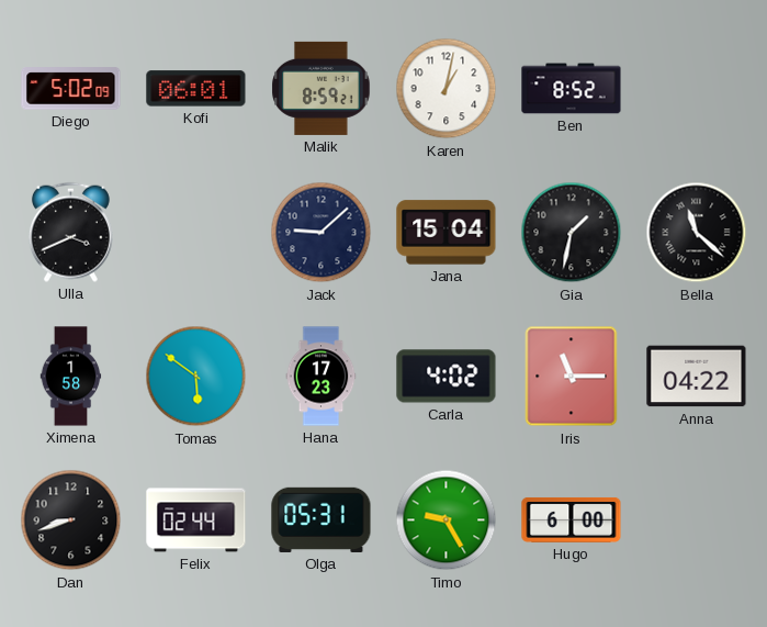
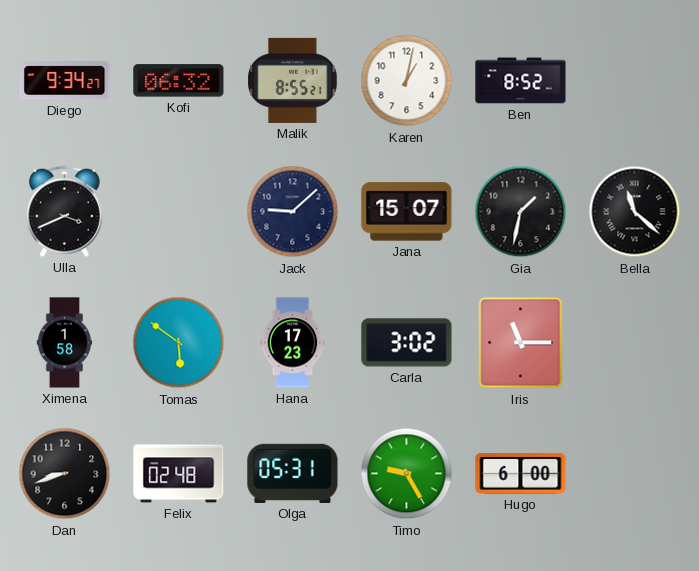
Diego: 5:02 -> 9:34
Kofi: 06:01 -> 06:32
Malik: 8:59 -> 8:55
Jana: 15:04 -> 15:07
Carla: 4:02 -> 3:02
Anna: 04:22 -> none
Felix: 02:44 -> 02:48
